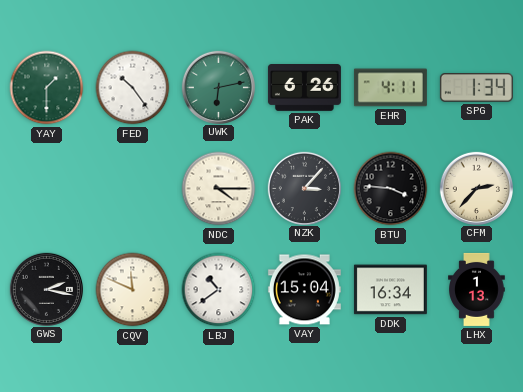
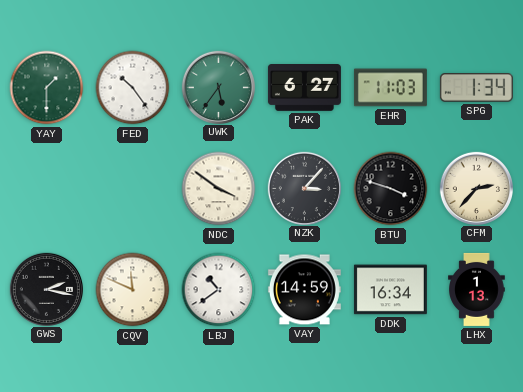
UWK: 6:13 -> 5:36
PAK: 6:26 -> 6:27
EHR: 4:11 -> 11:03
NDC: 4:15 -> 3:51
BTU: 3:46 -> 3:48
VAY: 15:04 -> 14:59
